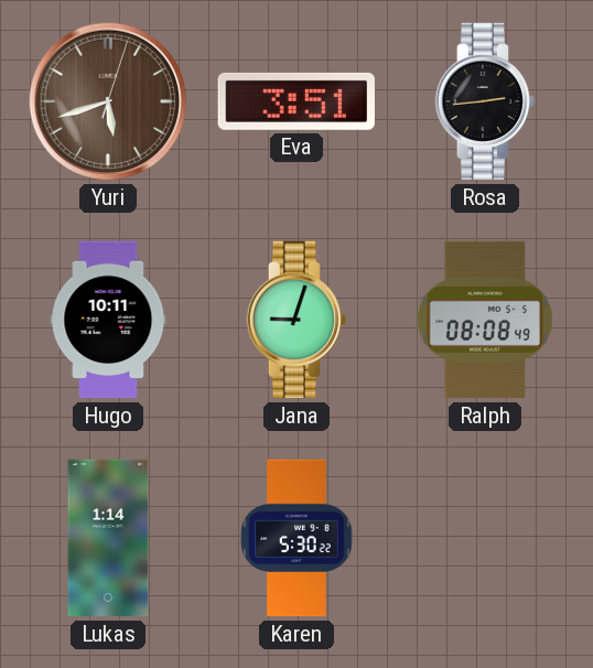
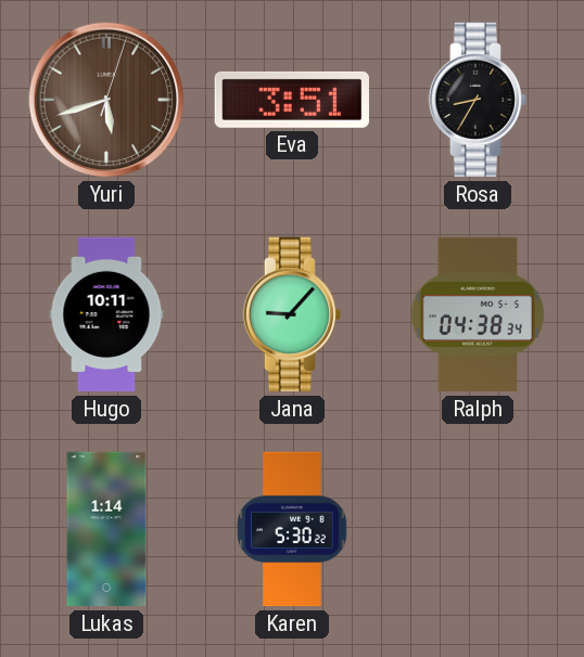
Rosa: 2:44 -> 8:35
Jana: 9:03 -> 9:07
Ralph: 08:08 -> 04:38
